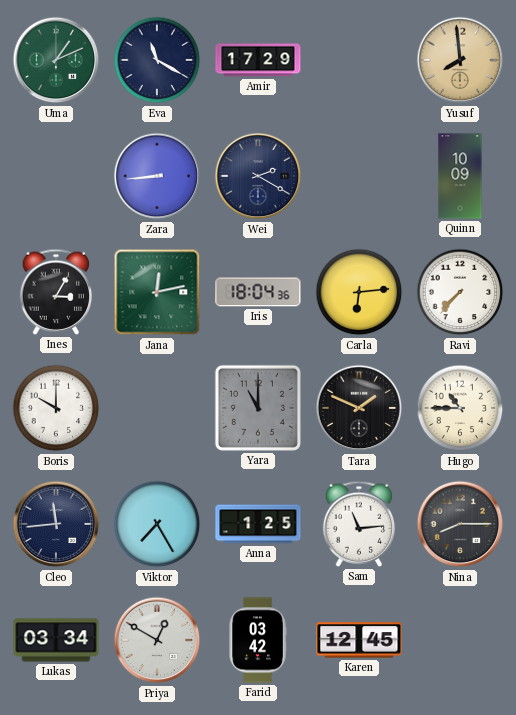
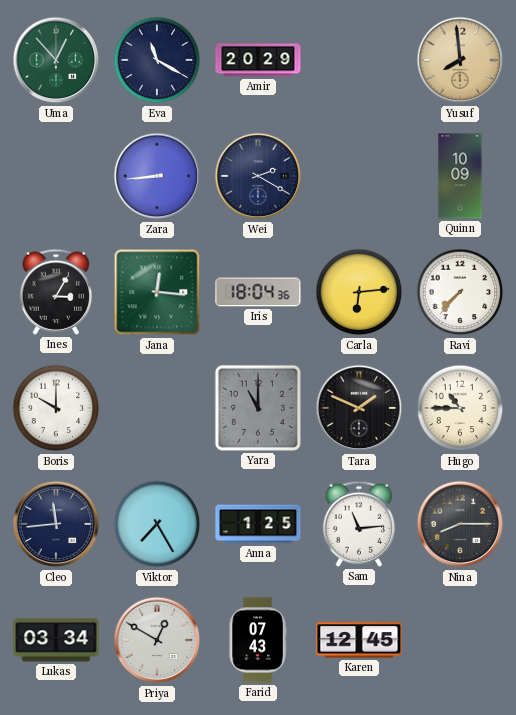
Uma: 1:11 -> 12:53
Amir: 17:29 -> 20:29
Jana: 12:13 -> 12:16
Farid: 03:42 -> 07:43
